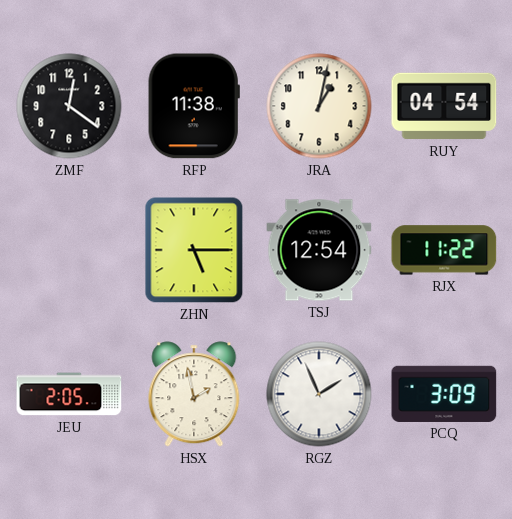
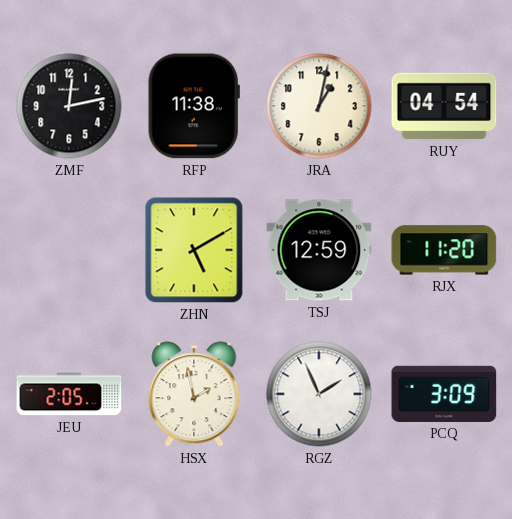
ZMF: 12:21 -> 12:13
ZHN: 5:15 -> 5:10
TSJ: 12:54 -> 12:59
RJX: 11:22 -> 11:20
